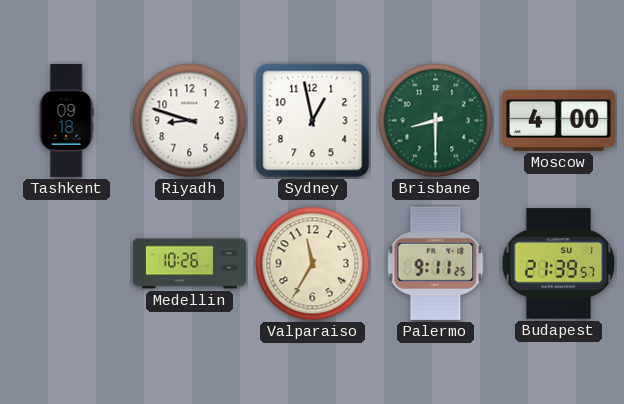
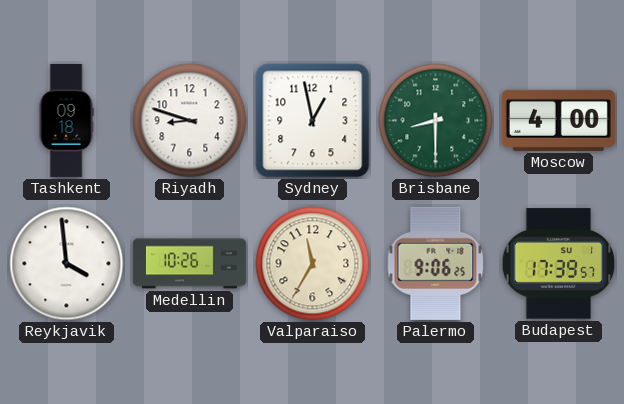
Reykjavik: none -> 3:59
Palermo: 9:11 -> 9:06
Budapest: 21:39 -> 17:39
